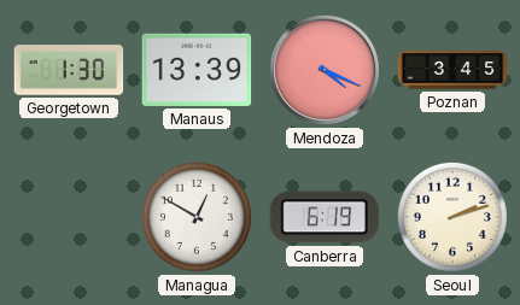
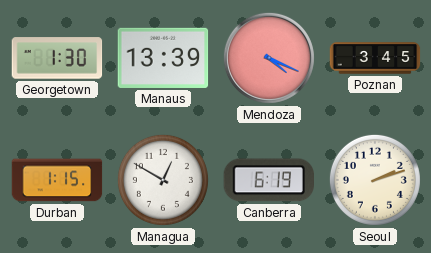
Durban: none -> 1:15
